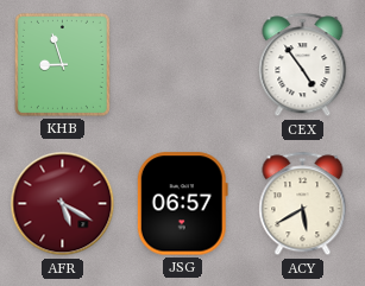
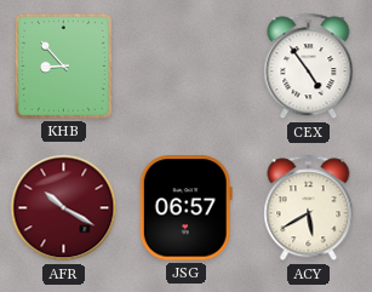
KHB: 8:57 -> 8:53
AFR: 5:20 -> 10:20
